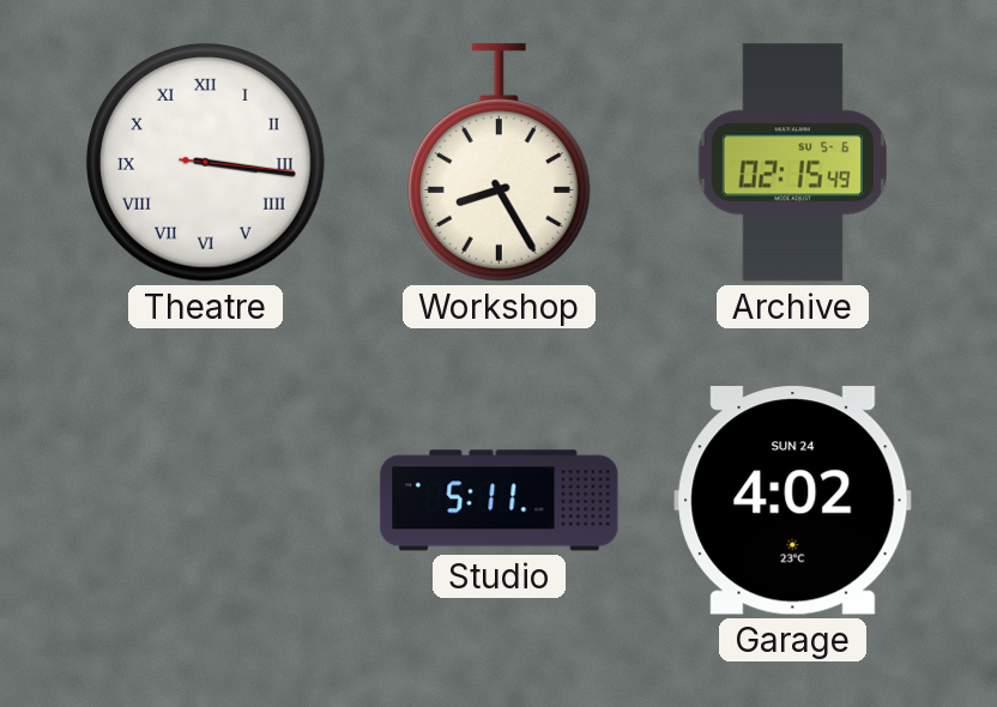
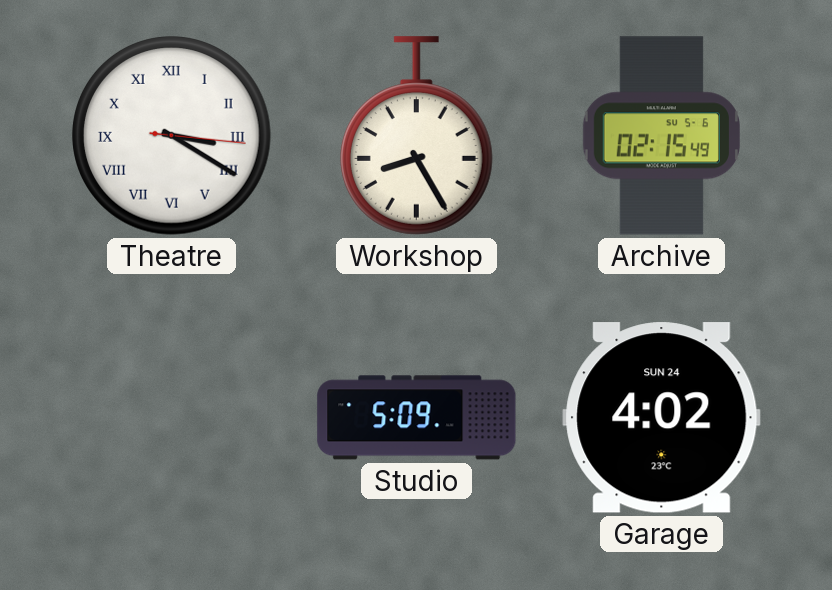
Theatre: 3:16 -> 3:20
Studio: 5:11 -> 5:09
